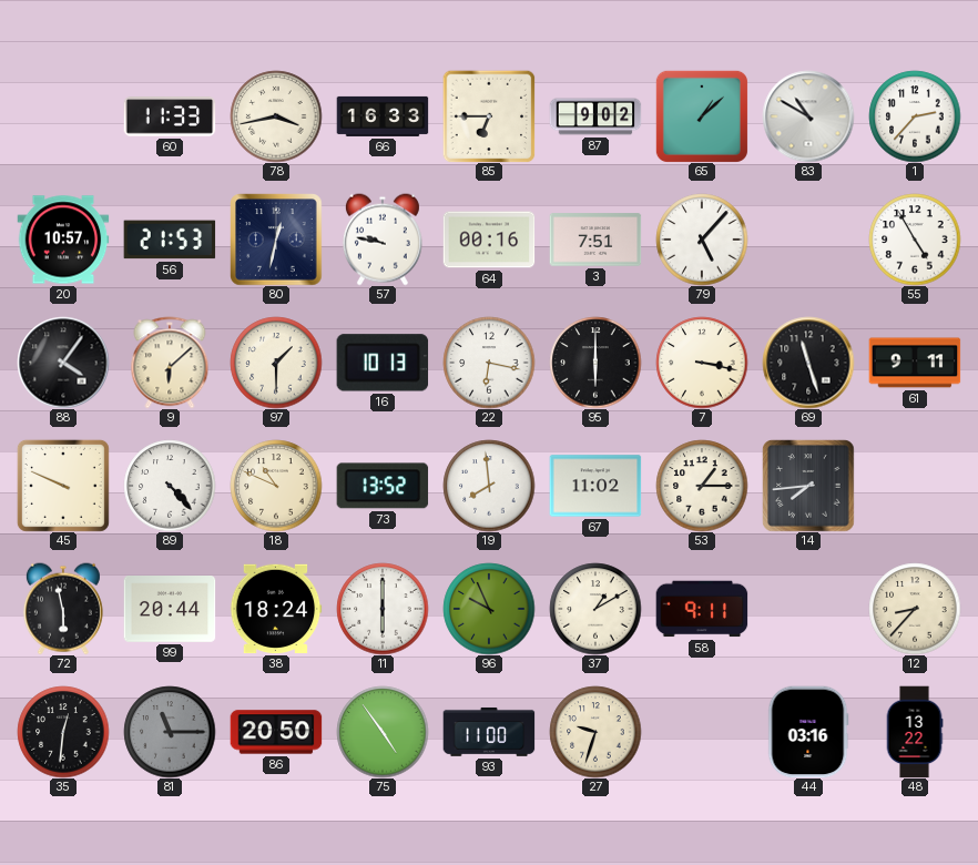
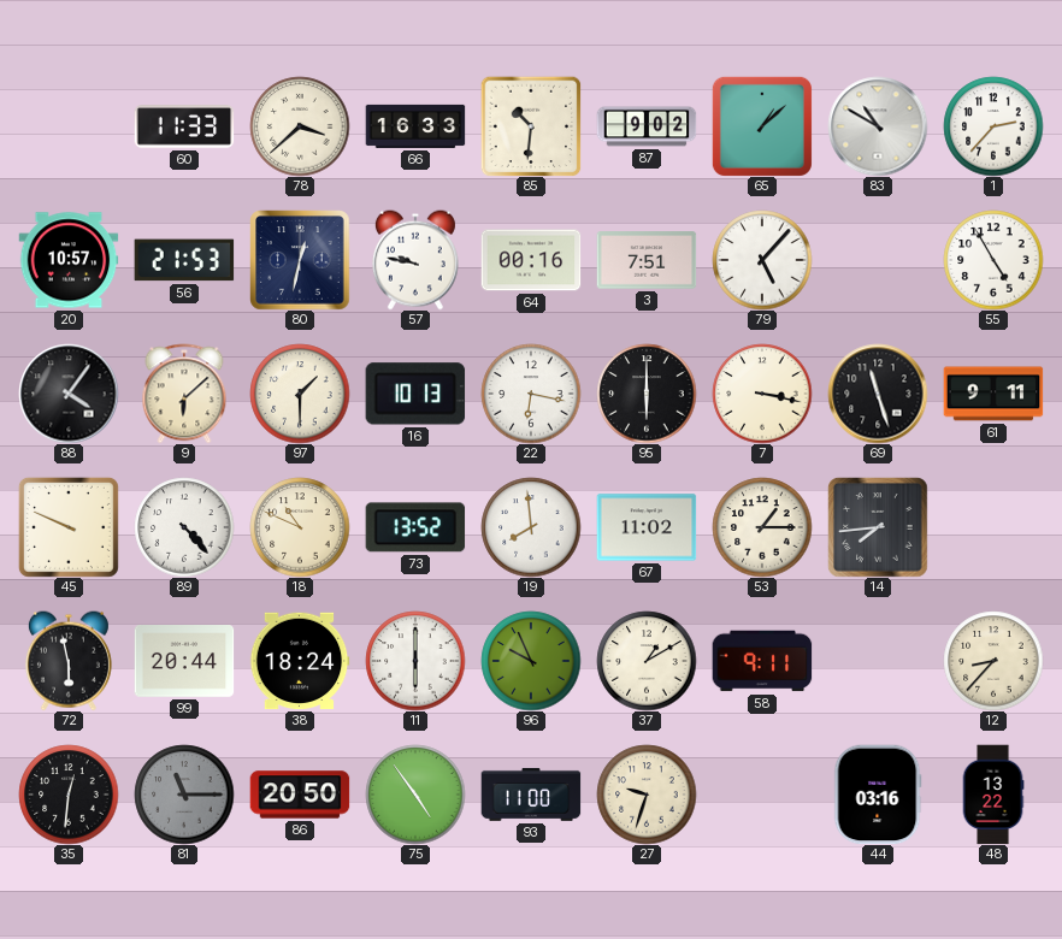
78: 3:43 -> 3:38
85: 6:45 -> 10:31
